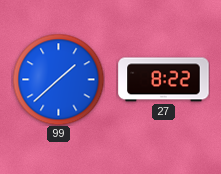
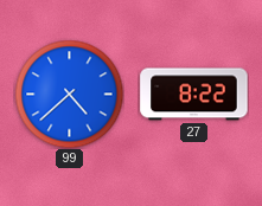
99: 1:38 -> 4:38
